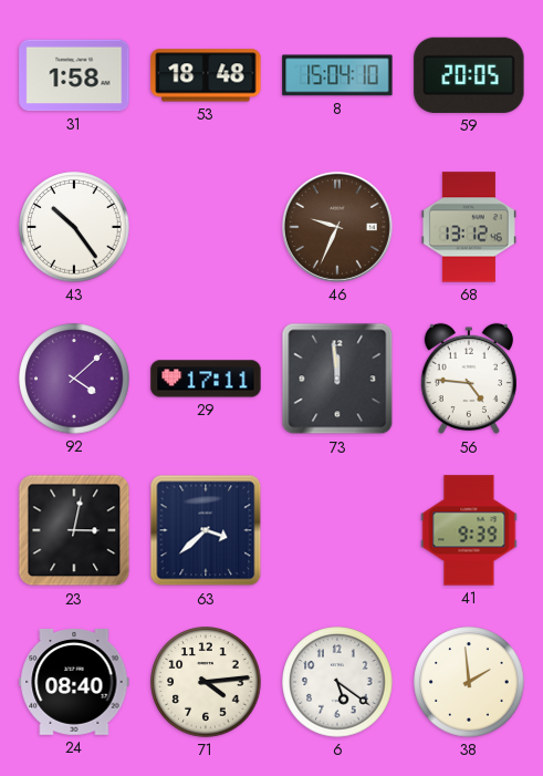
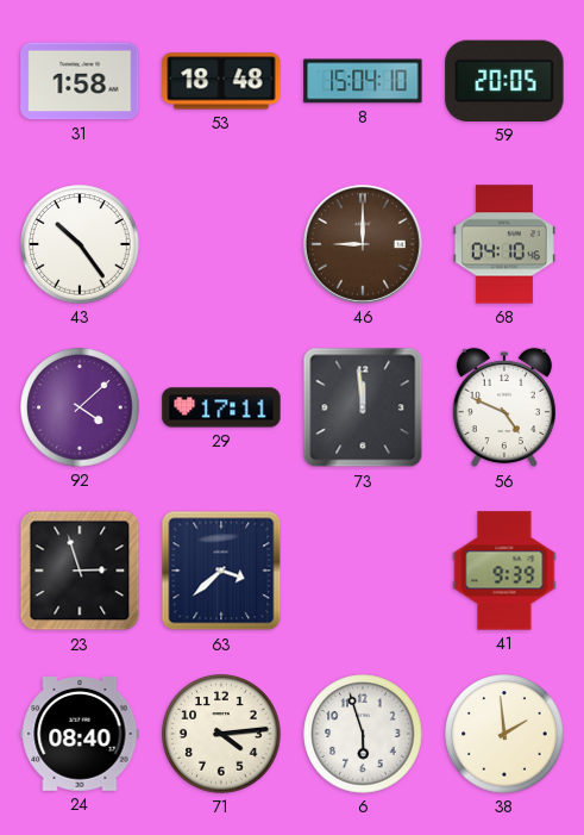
46: 9:34 -> 9:00
68: 13:12 -> 04:10
56: 4:46 -> 4:49
23: 3:02 -> 2:57
6: 5:21 -> 5:57
